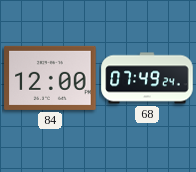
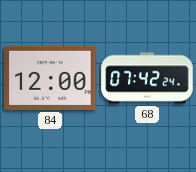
68: 07:49 -> 07:42
